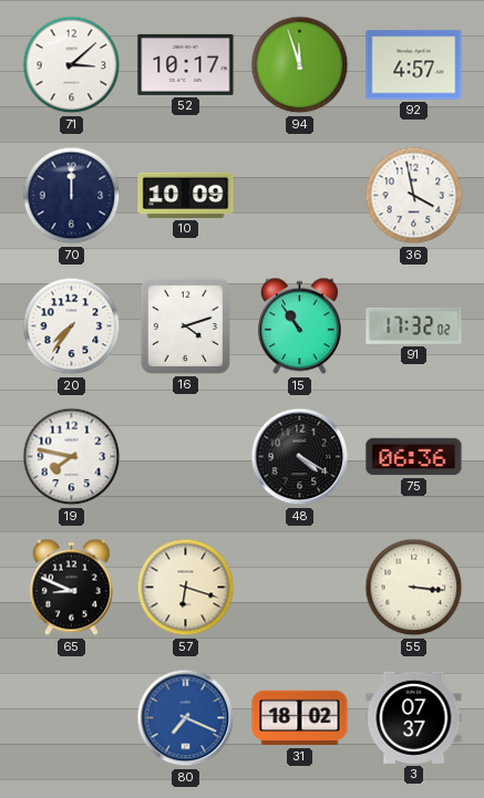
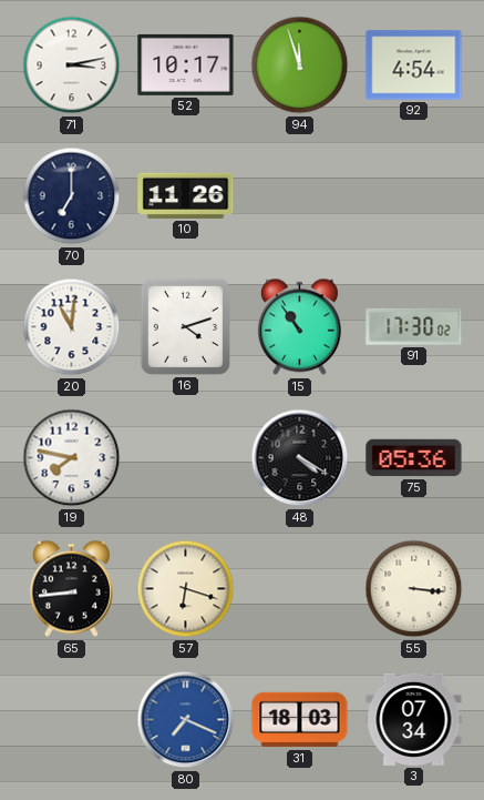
71: 3:08 -> 3:13
92: 4:57 -> 4:54
70: 12:00 -> 7:00
10: 10:09 -> 11:26
36: 3:58 -> none
20: 7:36 -> 11:01
91: 17:32 -> 17:30
75: 06:36 -> 05:36
65: 8:49 -> 8:44
31: 18:02 -> 18:03
3: 07:37 -> 07:34
